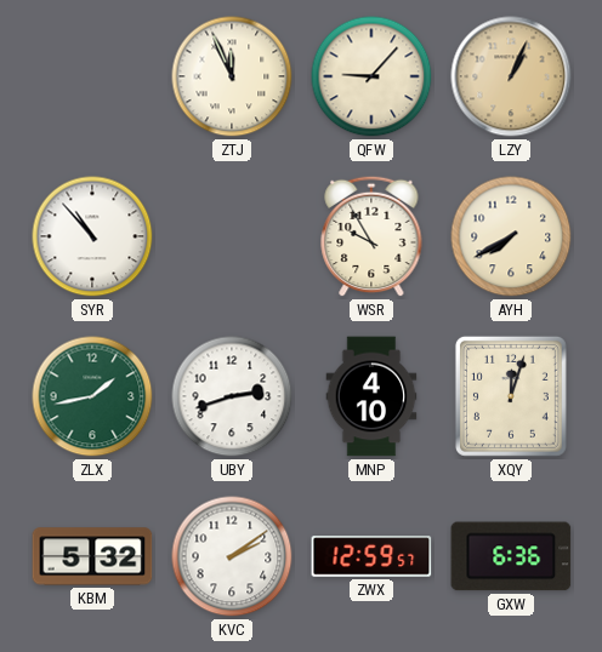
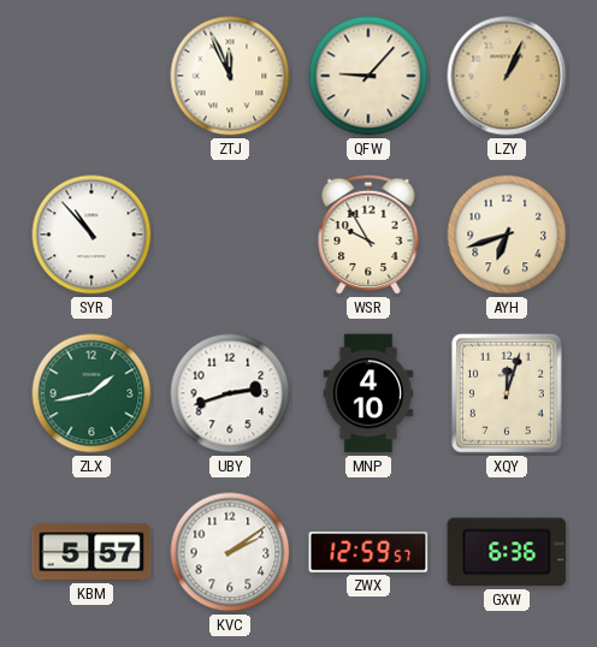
AYH: 7:40 -> 6:42
KBM: 5:32 -> 5:57
